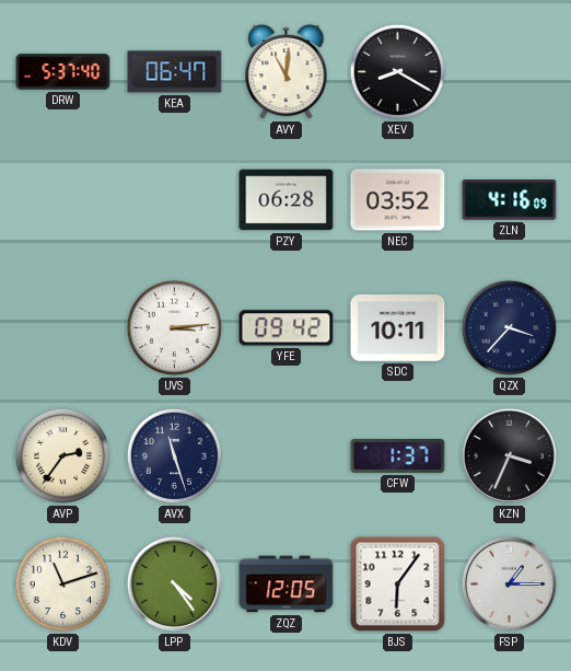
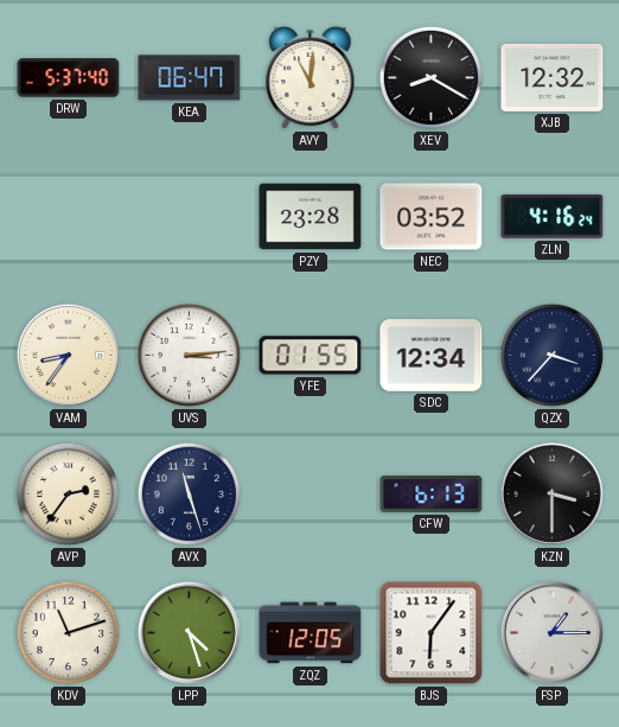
XJB: none -> 12:32
PZY: 06:28 -> 23:28
ZLN: 4:16:09 -> 4:16:24
VAM: none -> 8:36
YFE: 09:42 -> 01:55
SDC: 10:11 -> 12:34
CFW: 1:37 -> 6:13
KZN: 3:34 -> 3:30
LPP: 4:24 -> 4:27
